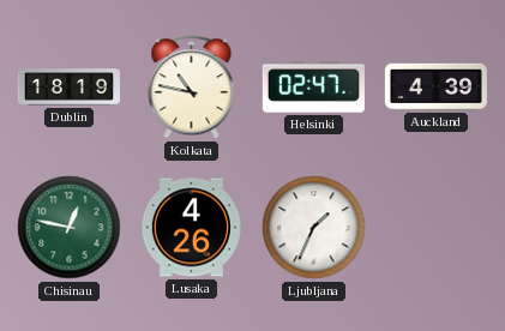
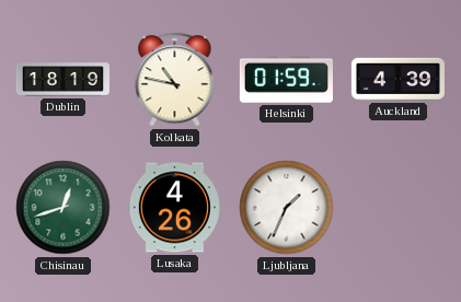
Helsinki: 02:47 -> 01:59
Chisinau: 12:47 -> 12:42
